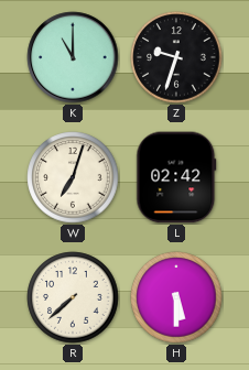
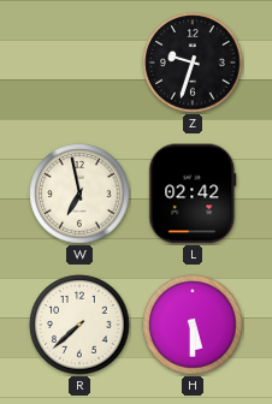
K: 11:00 -> none
W: 7:03 -> 6:58
